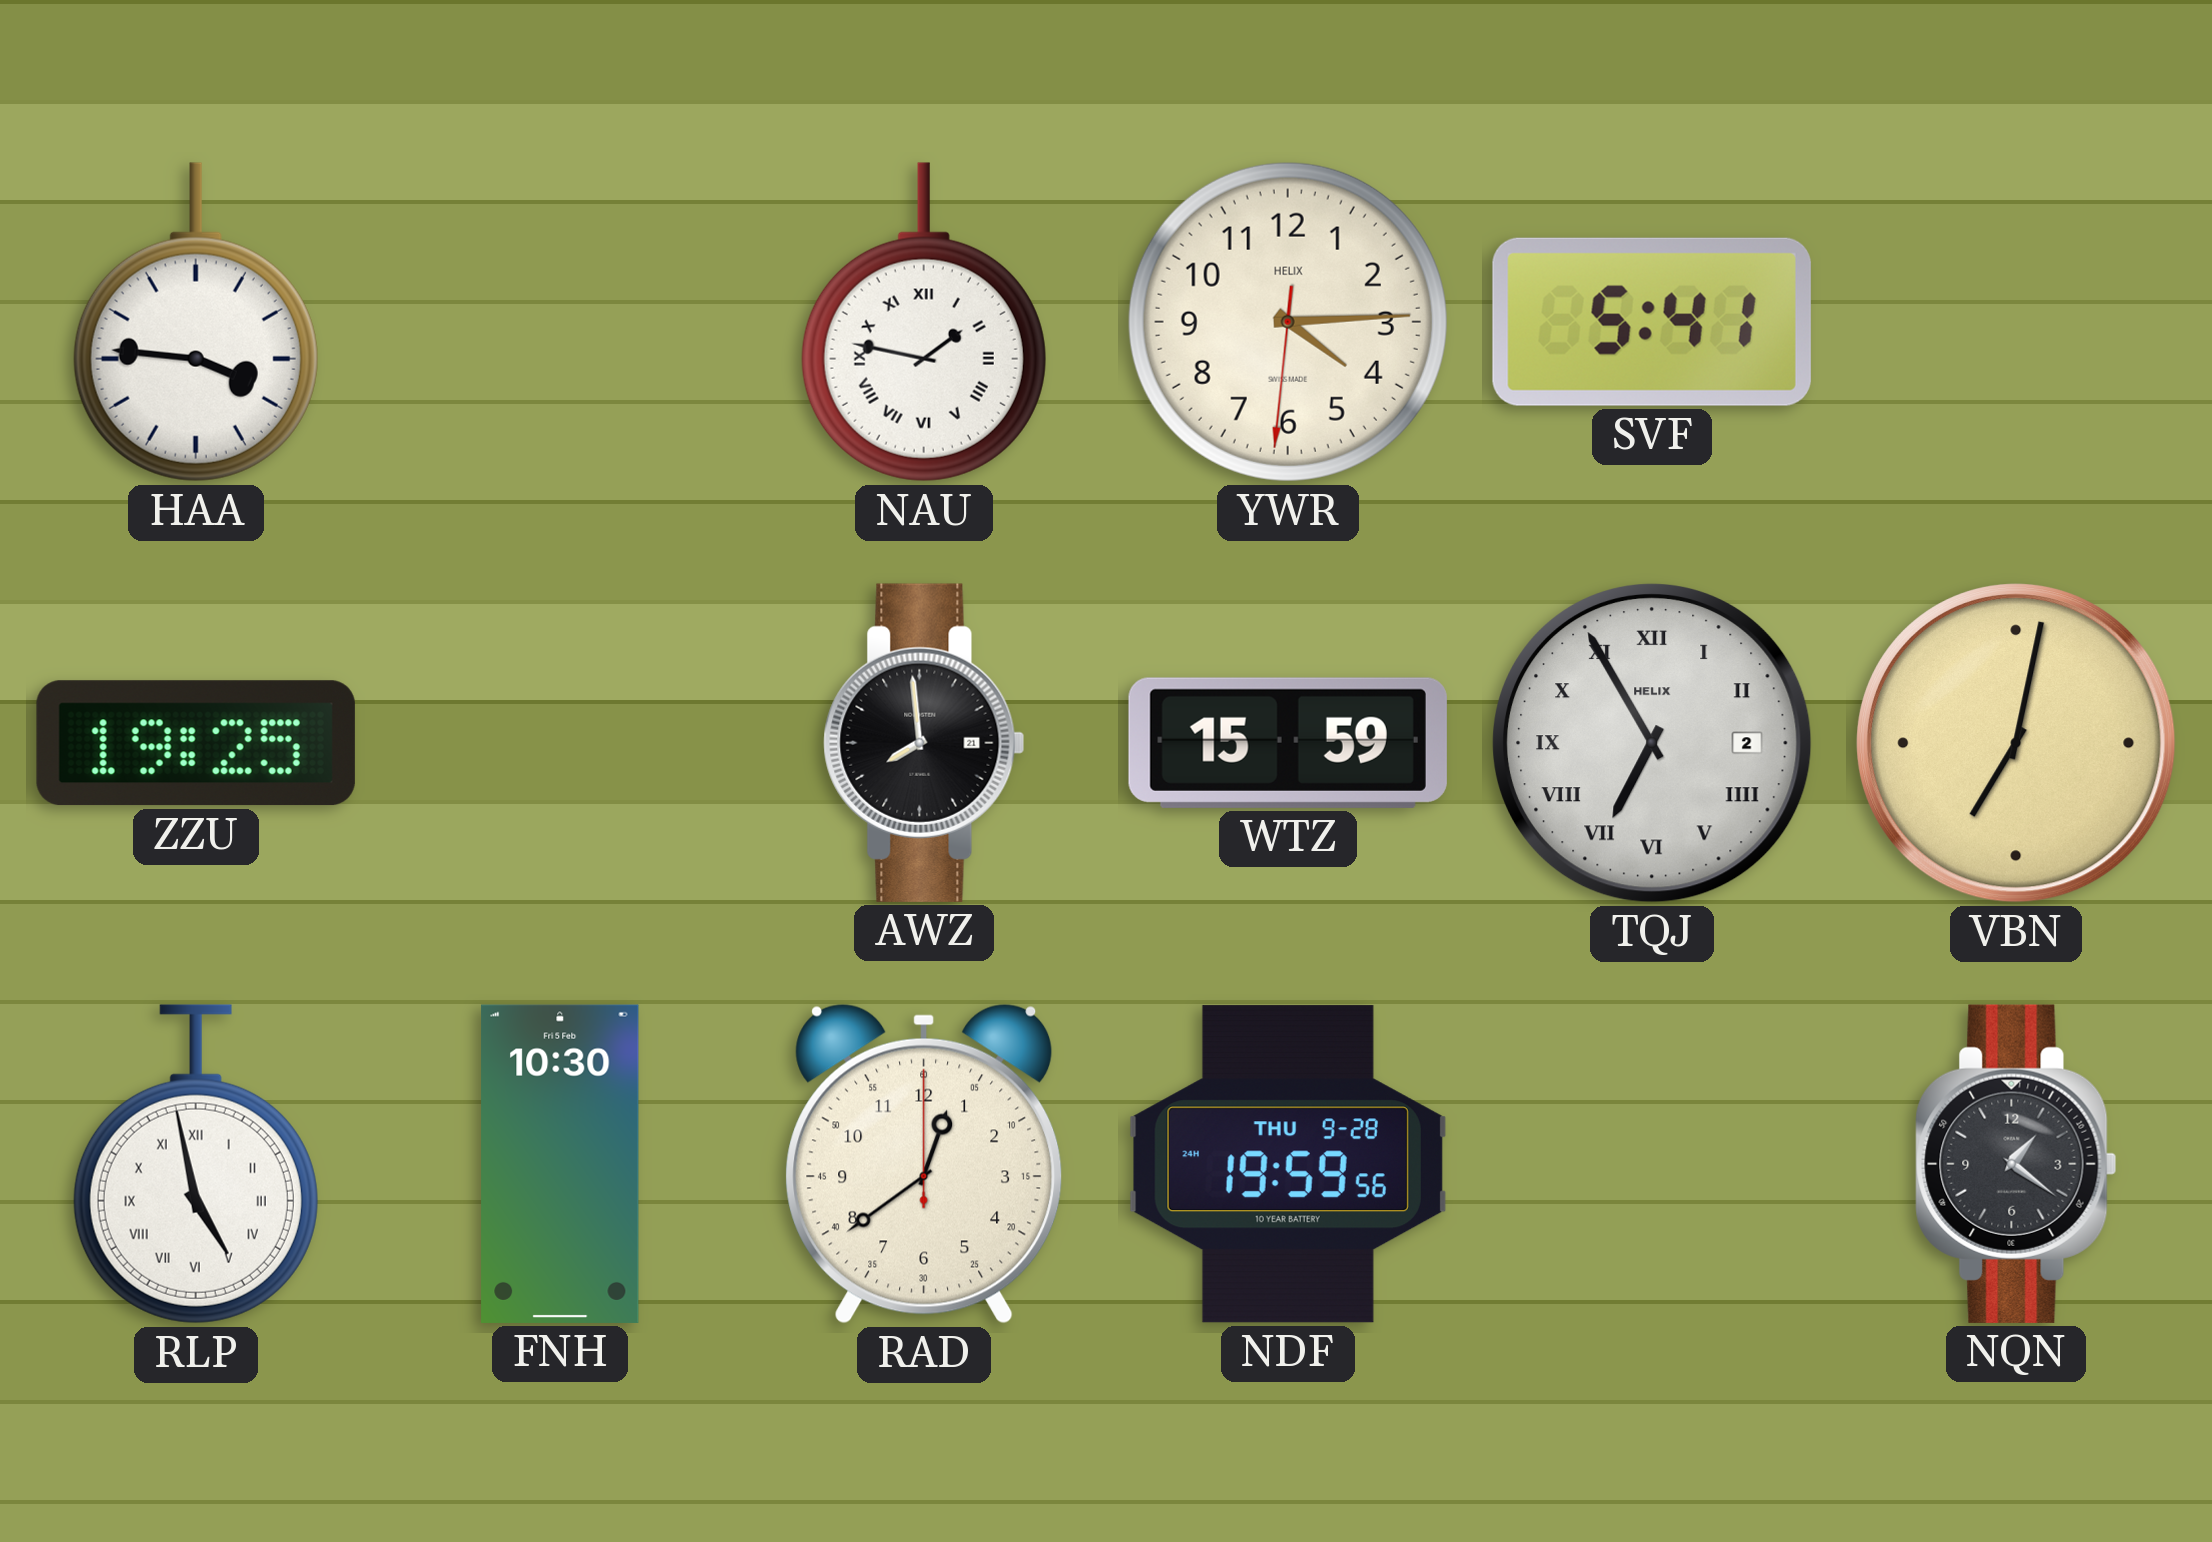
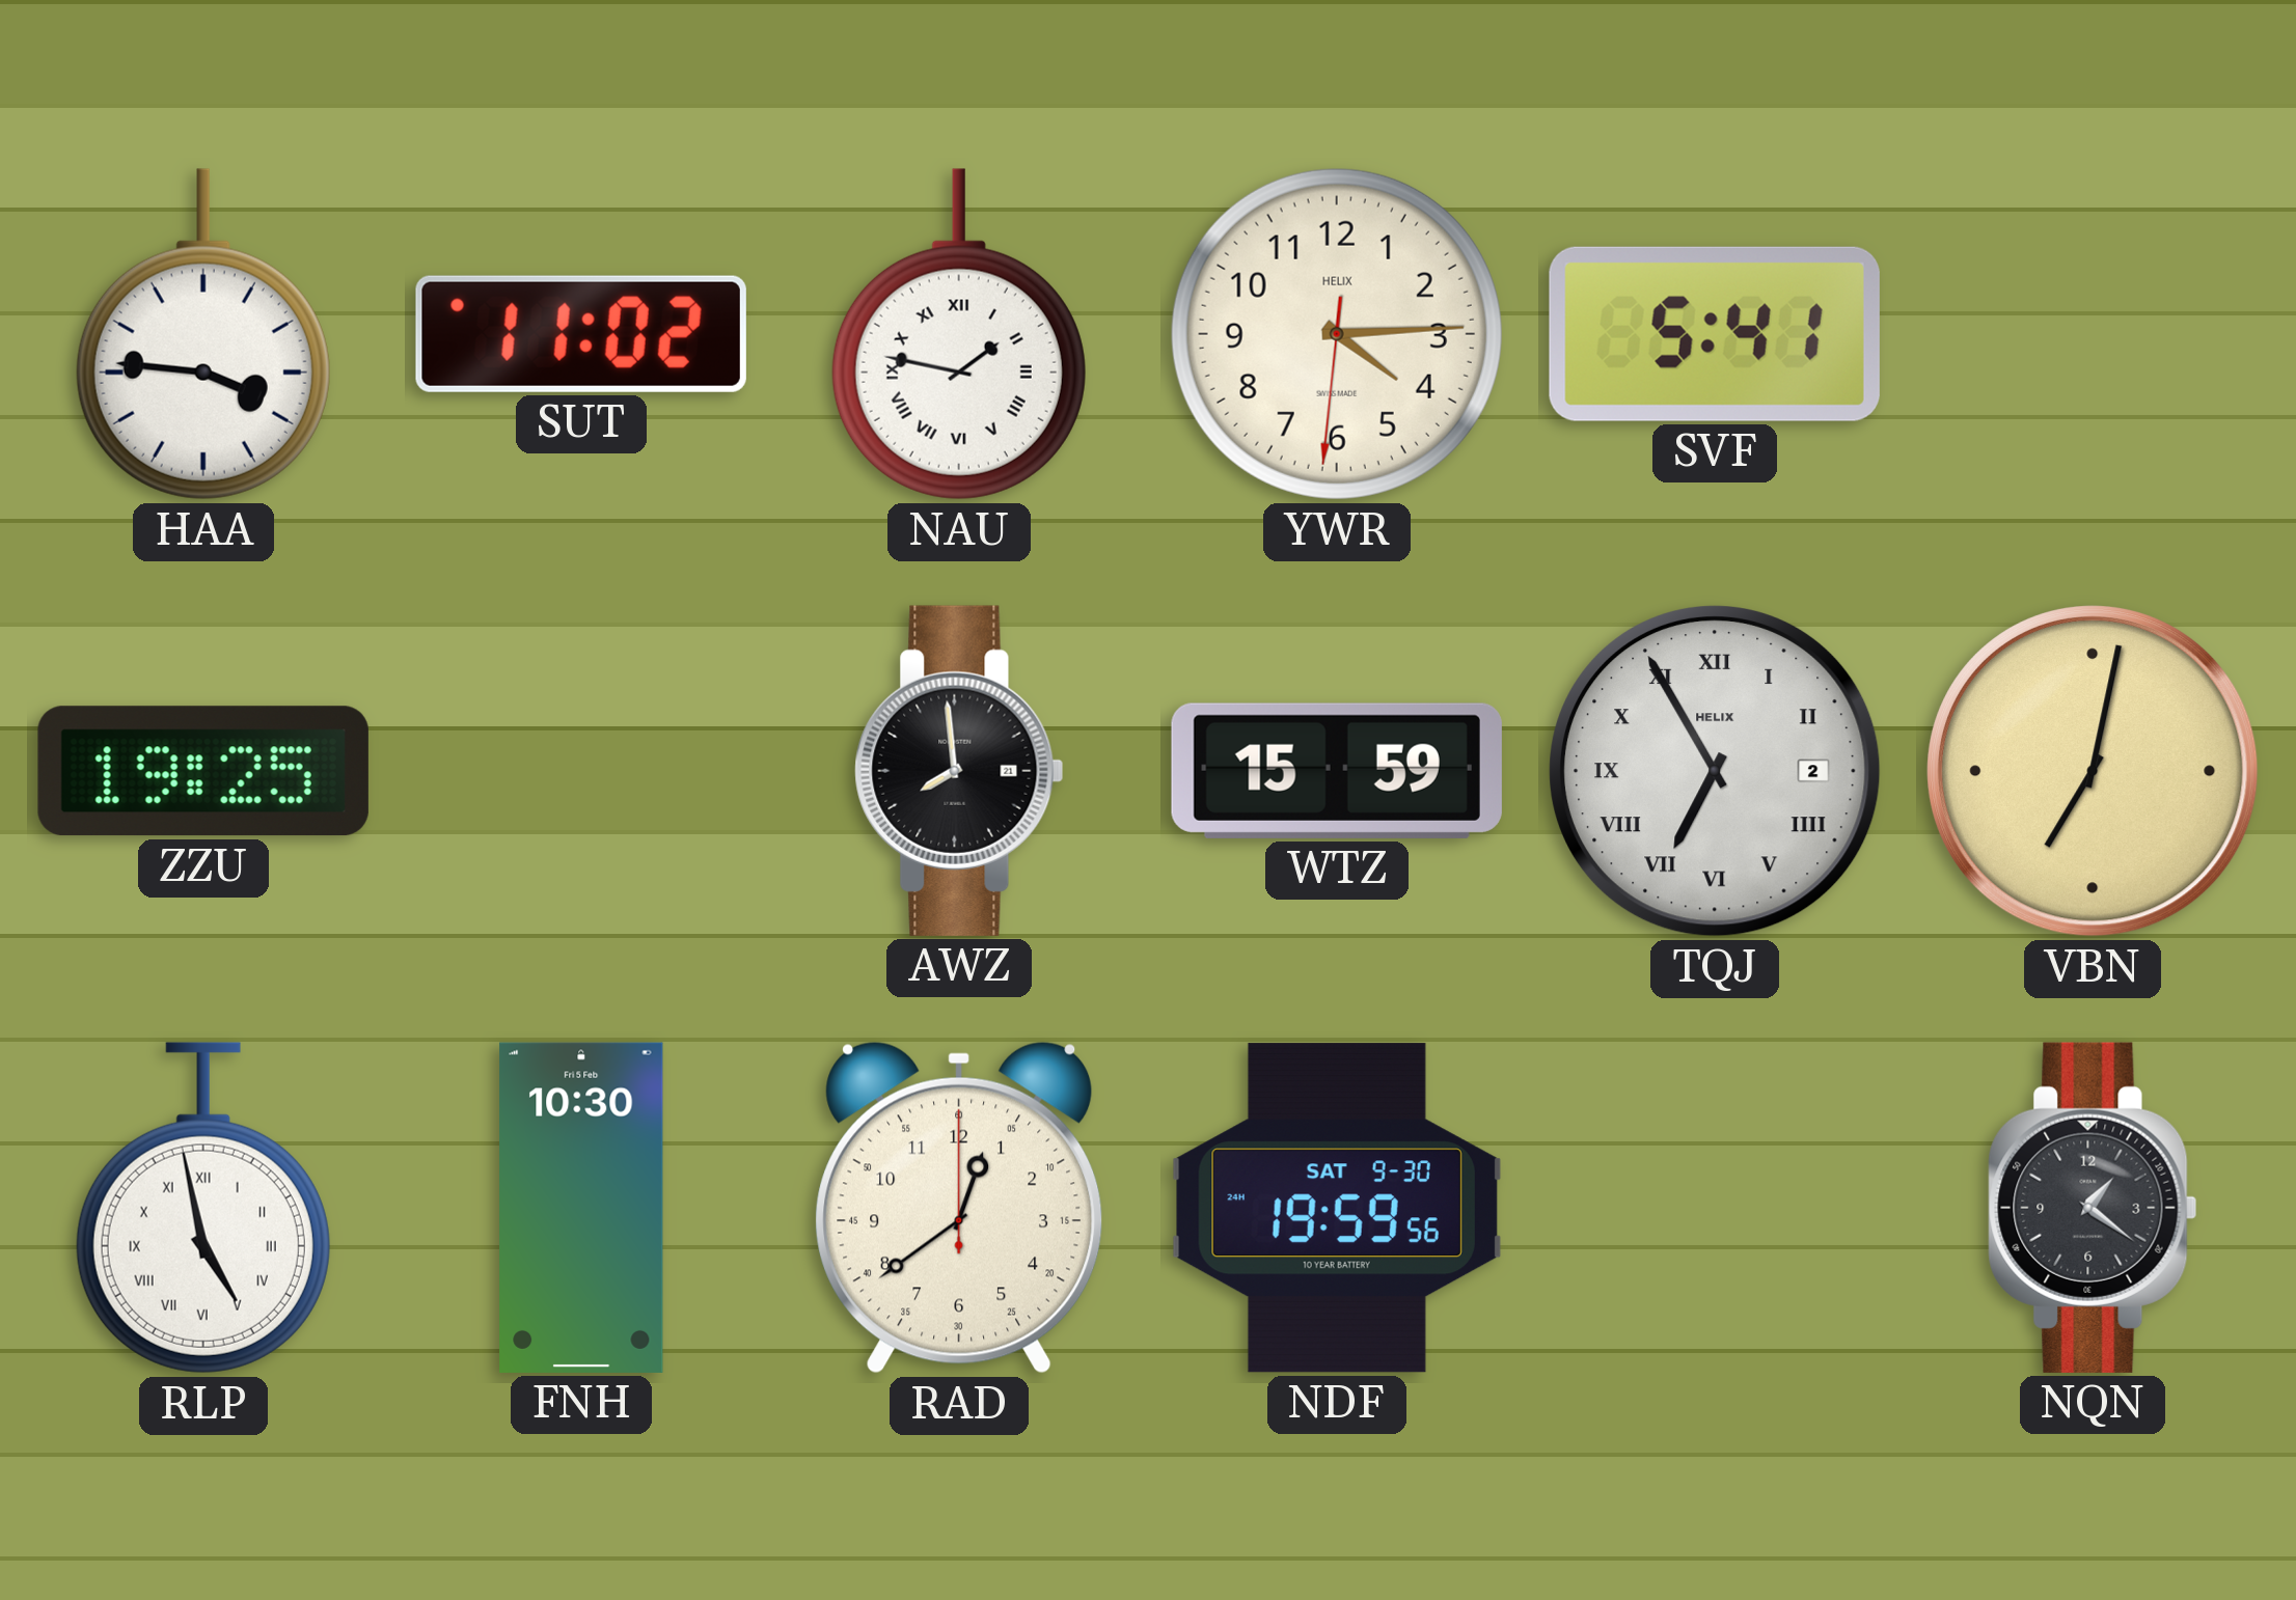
SUT: none -> 11:02
NDF date: THU 9-28 -> SAT 9-30
